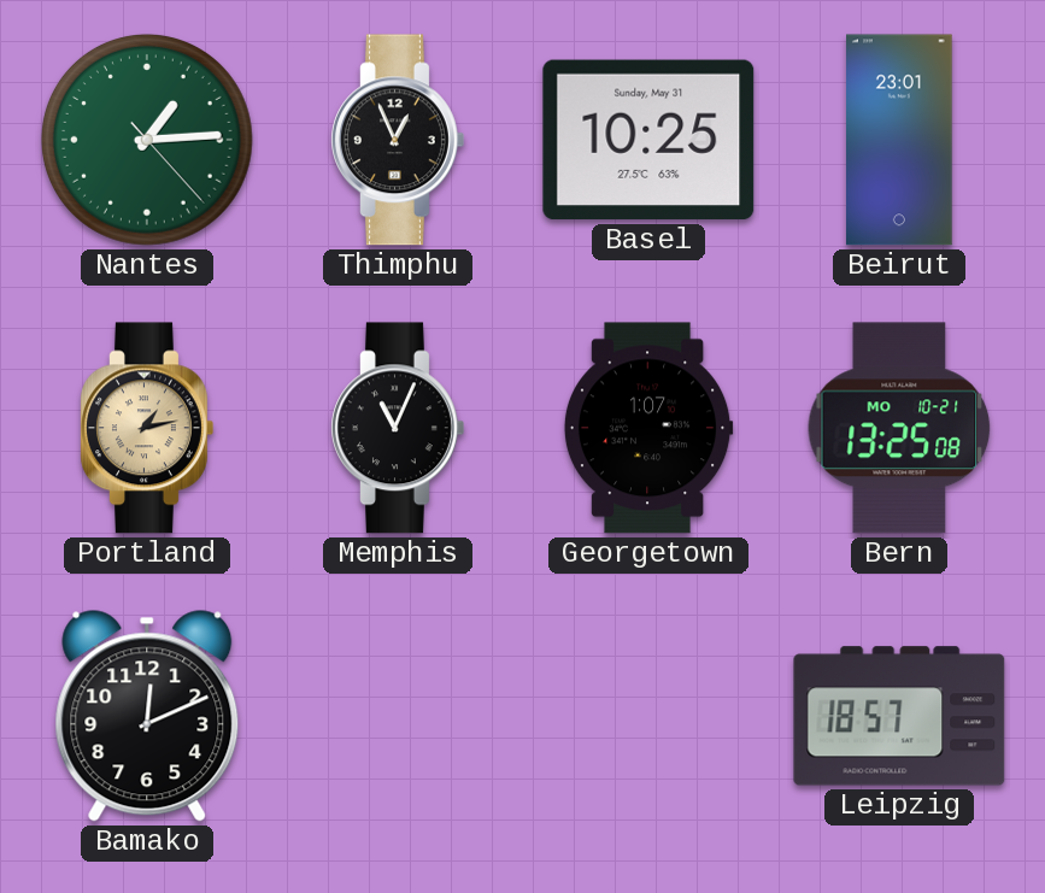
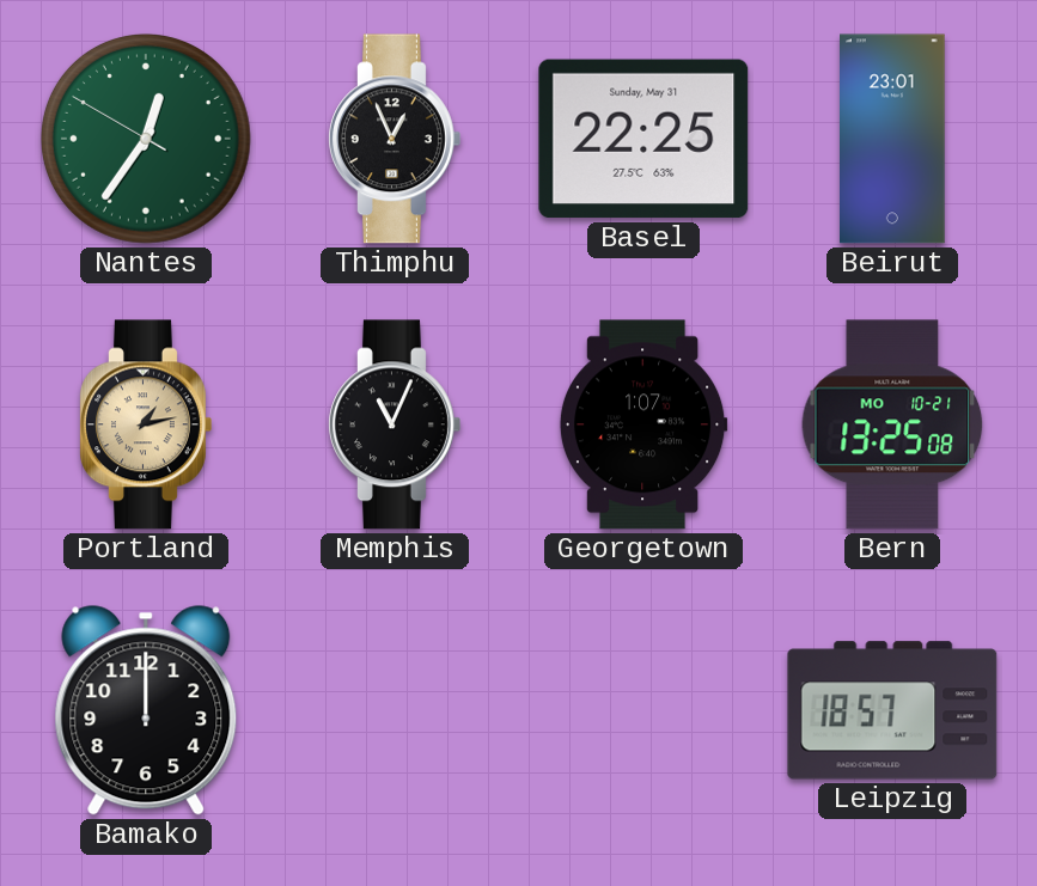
Nantes: 1:14 -> 12:35
Basel: 10:25 -> 22:25
Bamako: 12:11 -> 12:00
